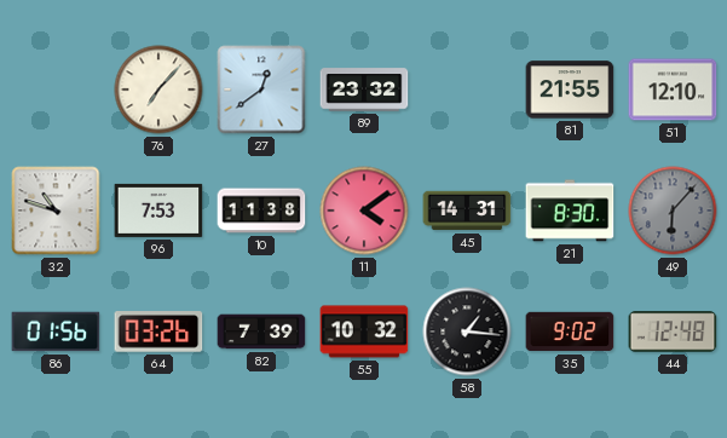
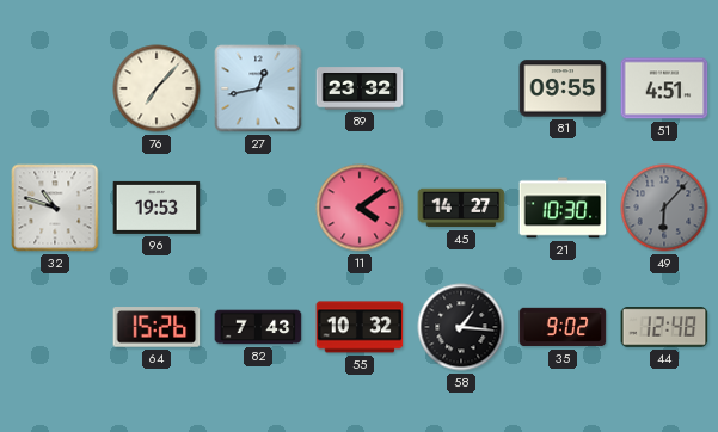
27: 12:39 -> 12:43
81: 21:55 -> 09:55
51: 12:10 -> 4:51
96: 7:53 -> 19:53
10: 11:38 -> none
45: 14:31 -> 14:27
21: 8:30 -> 10:30
86: 01:56 -> none
64: 03:26 -> 15:26
82: 7:39 -> 7:43
